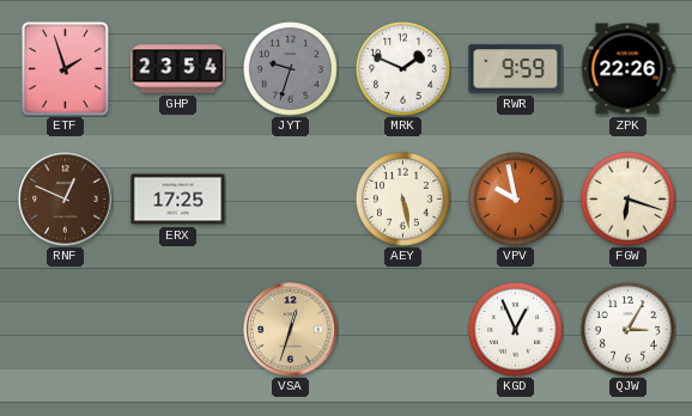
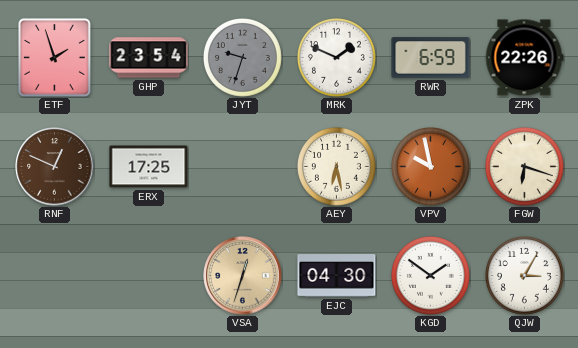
RWR: 9:59 -> 6:59
AEY: 5:28 -> 6:28
EJC: none -> 04:30
KGD: 12:56 -> 1:51
